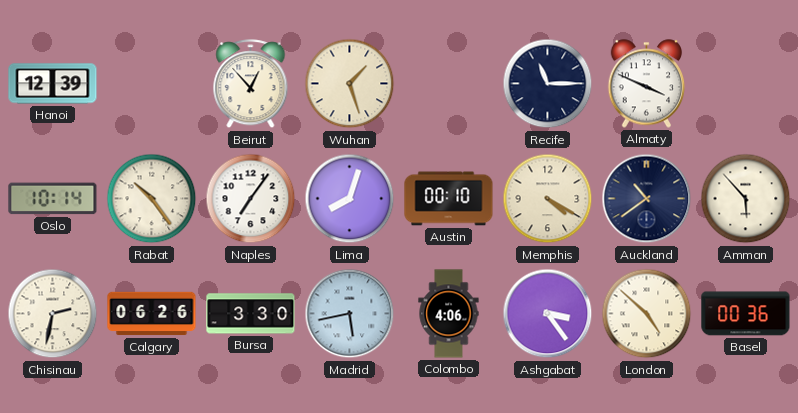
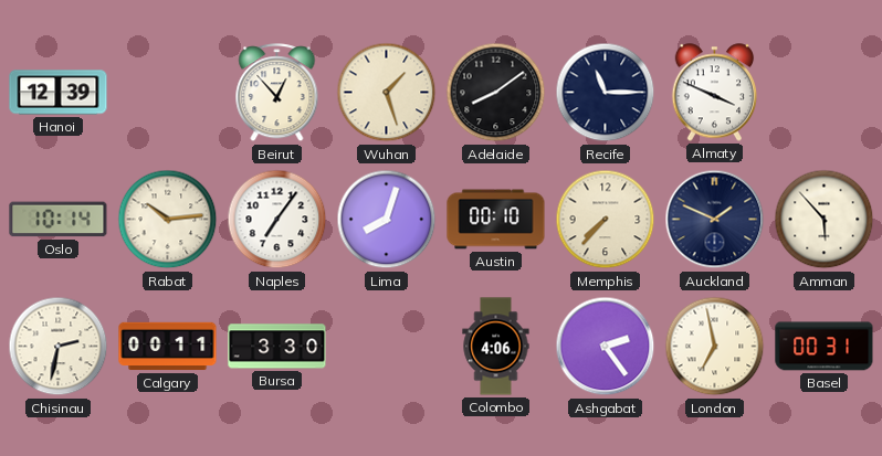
Adelaide: none -> 8:09
Rabat: 10:24 -> 10:14
Memphis: 4:20 -> 7:37
Auckland: 10:39 -> 1:49
Calgary: 06:26 -> 00:11
Madrid: 5:43 -> none
Ashgabat: 3:24 -> 2:24
London: 4:52 -> 6:58
Basel: 00:36 -> 00:31
